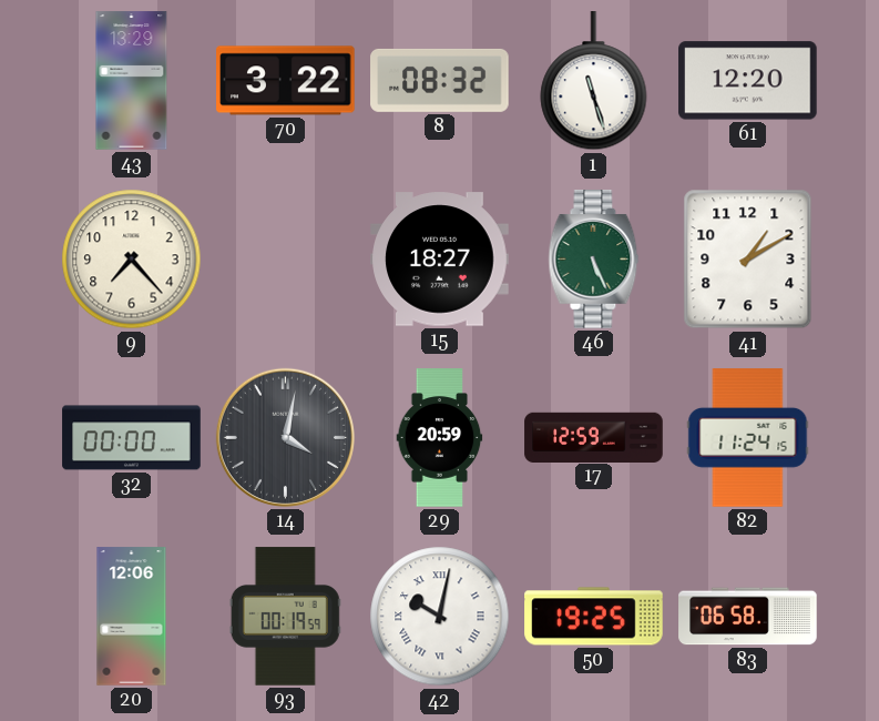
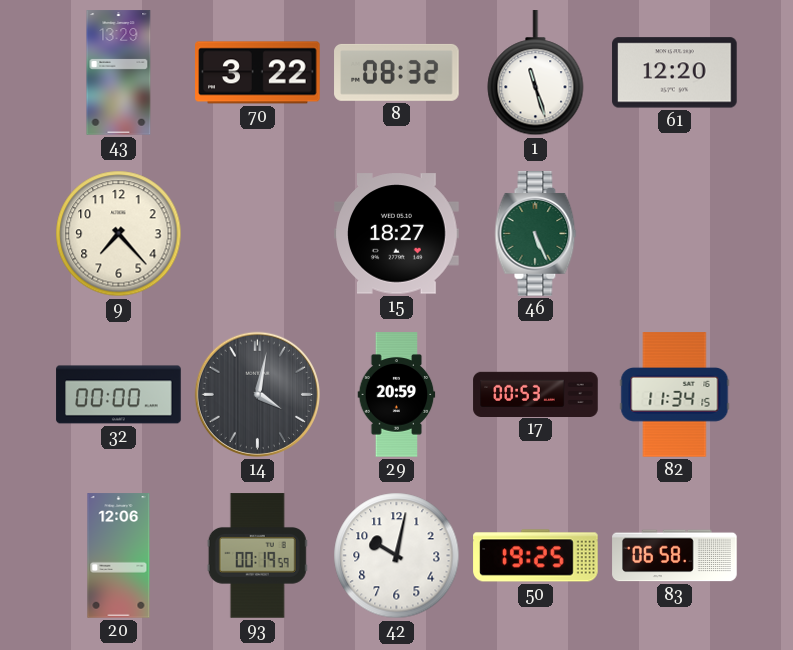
41: 1:10 -> none
17: 12:59 -> 00:53
82: 11:24 -> 11:34
42 numerals: Roman -> Arabic
